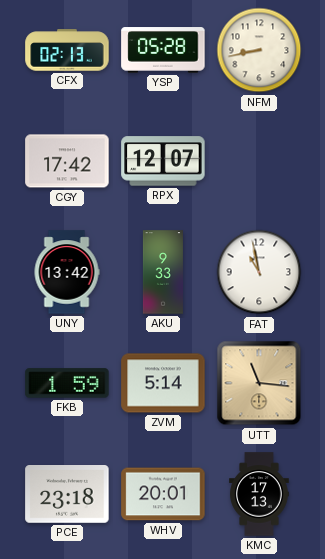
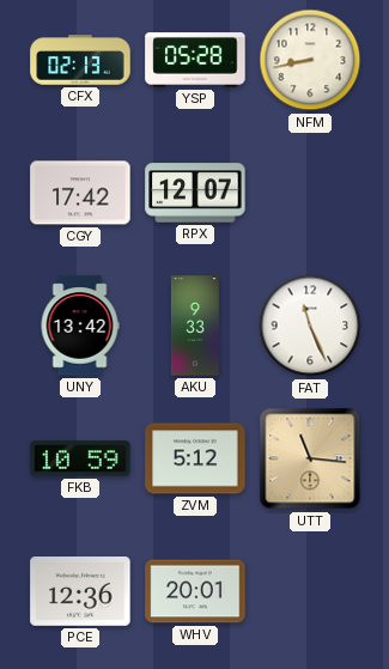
FAT: 10:58 -> 11:26
FKB: 1:59 -> 10:59
ZVM: 5:14 -> 5:12
PCE: 23:18 -> 12:36
KMC: 17:13 -> none
